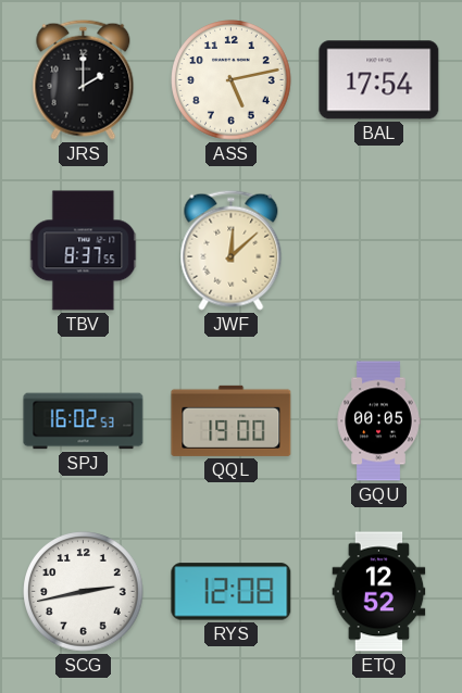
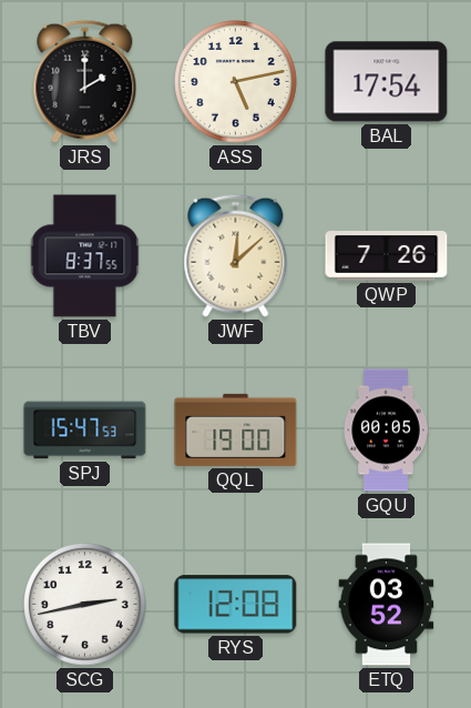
QWP: none -> 7:26
SPJ: 16:02 -> 15:47
ETQ: 12:52 -> 03:52
